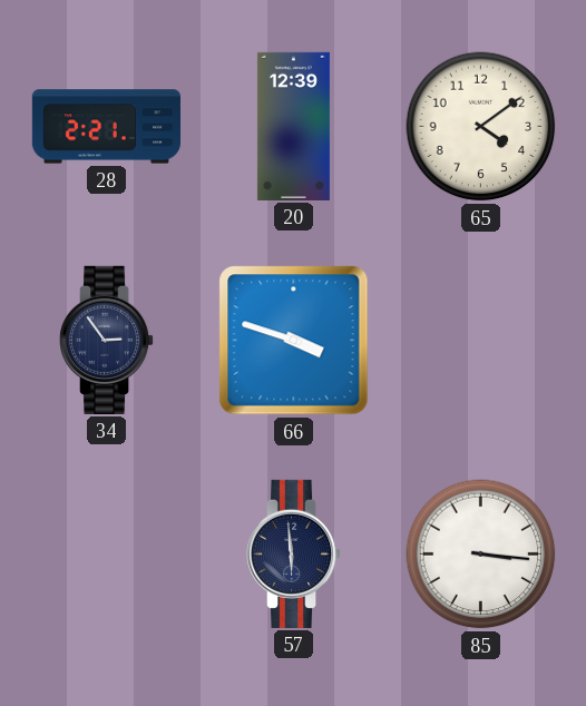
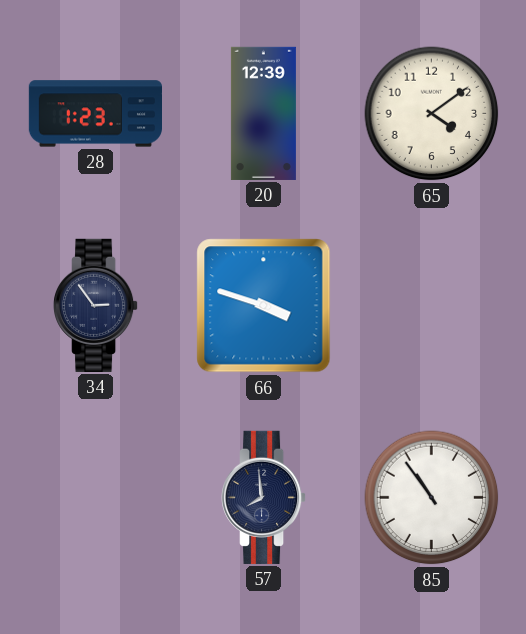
28: 2:21 -> 1:23
57: 5:59 -> 7:59
85: 3:16 -> 10:54
